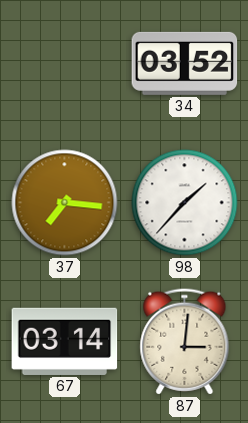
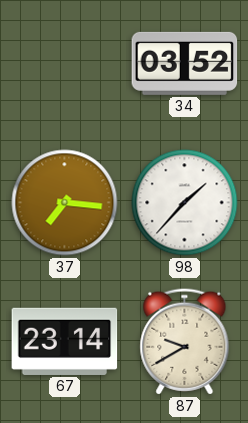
67: 03:14 -> 23:14
87: 3:01 -> 9:40
